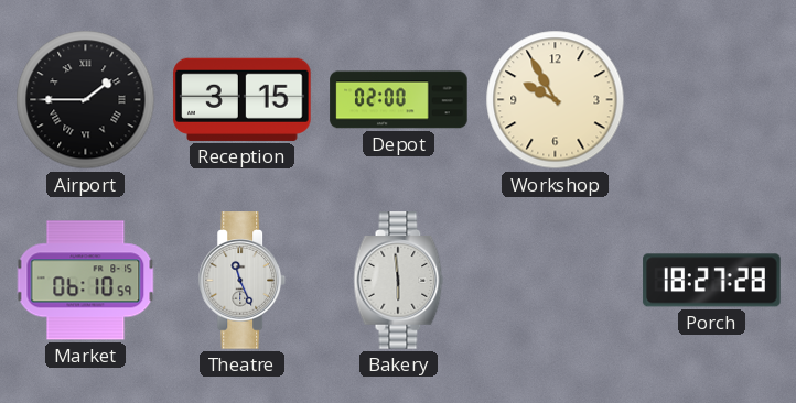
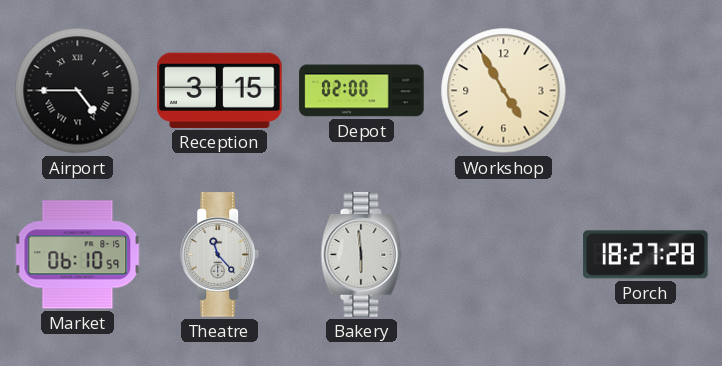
Airport: 1:45 -> 4:45
Workshop: 9:55 -> 4:55
Theatre: 11:26 -> 11:23
